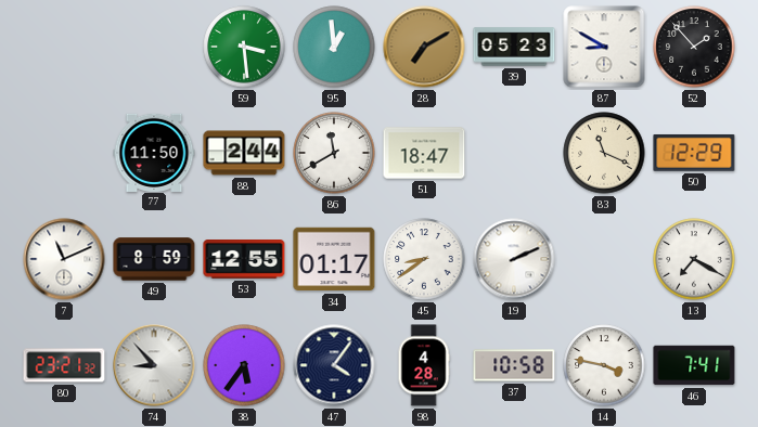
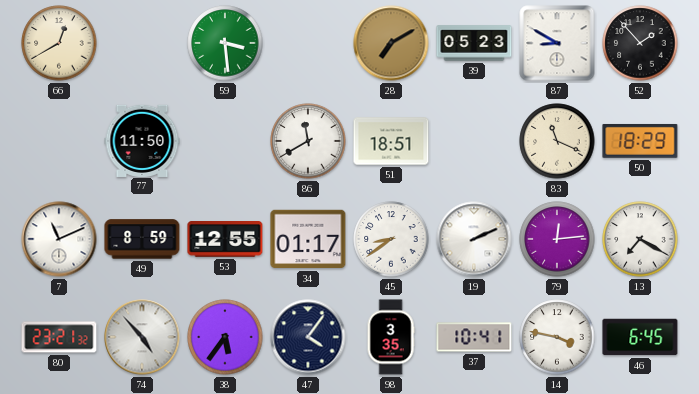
66: none -> 12:40
95: 12:59 -> none
88: 2:44 -> none
51: 18:47 -> 18:51
50: 12:29 -> 18:29
79: none -> 12:14
74: 8:53 -> 4:53
98: 4:28 -> 3:35
37: 10:58 -> 10:41
46: 7:41 -> 6:45
